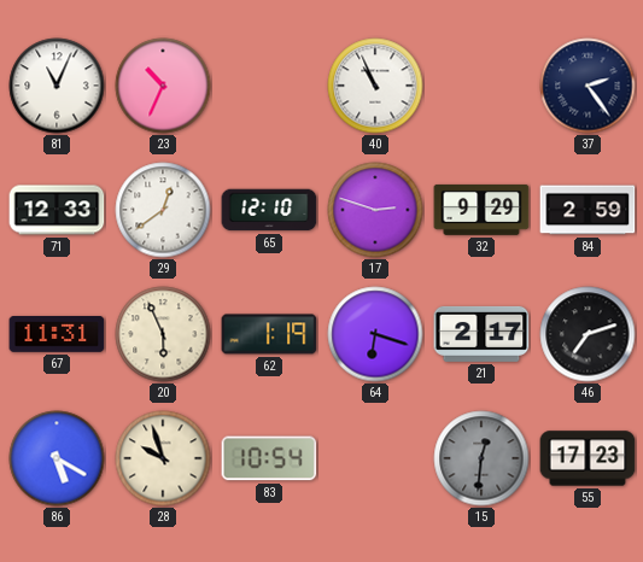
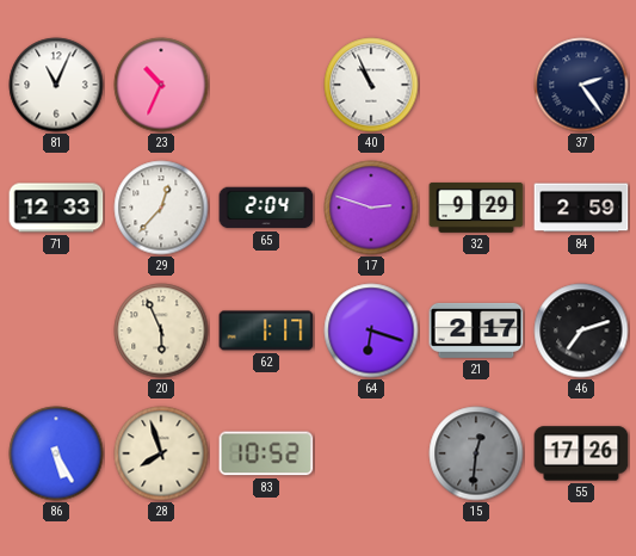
29: 12:39 -> 12:37
65: 12:10 -> 2:04
67: 11:31 -> none
62: 1:19 -> 1:17
86: 5:20 -> 5:25
28: 9:57 -> 7:57
83: 10:54 -> 10:52
55: 17:23 -> 17:26
